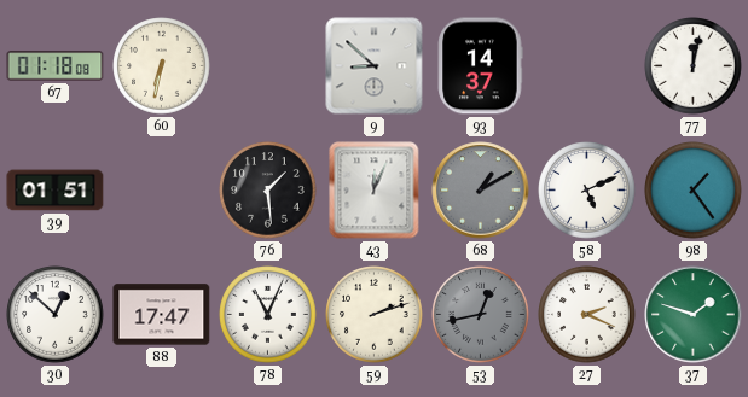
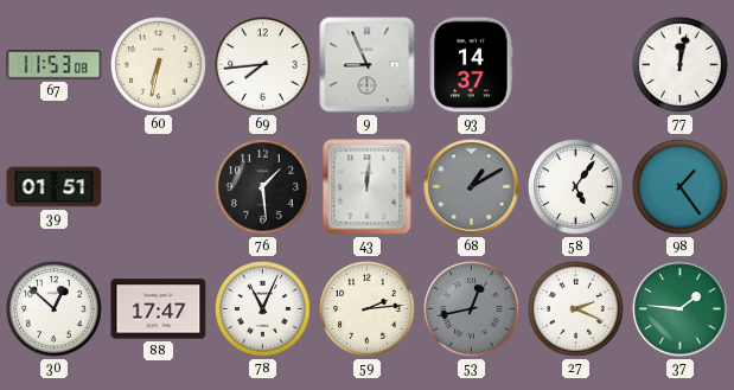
67: 01:18 -> 11:53
69: none -> 7:44
9: 8:52 -> 8:56
43: 12:04 -> 12:01
58: 5:11 -> 5:06
59: 2:12 -> 2:14
37: 1:48 -> 1:46
